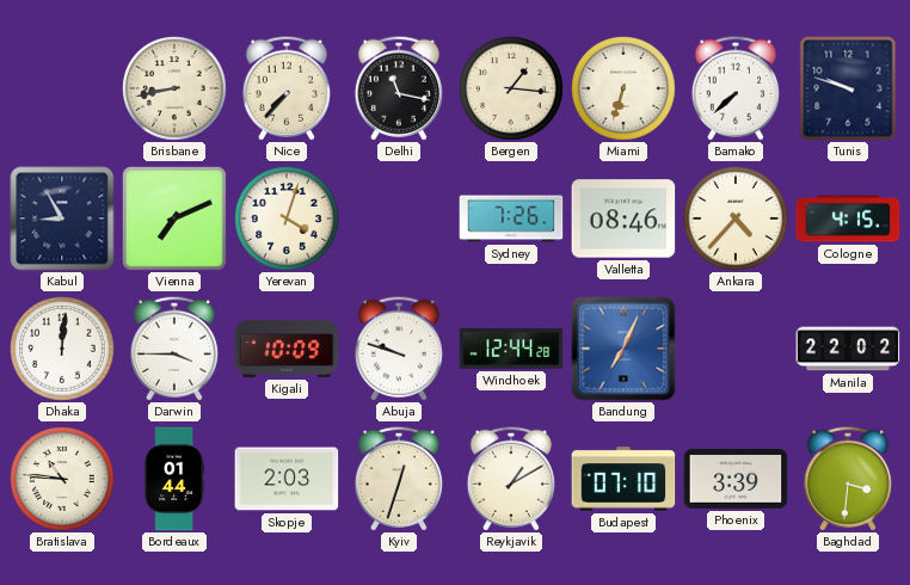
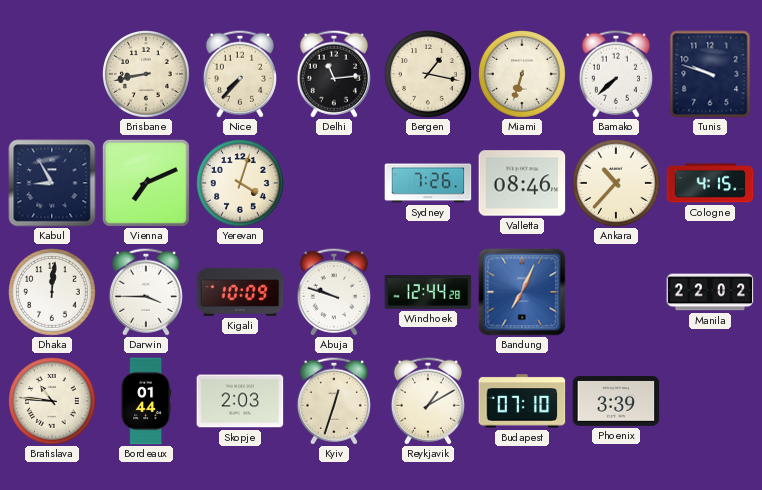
Delhi: 11:17 -> 11:14
Bergen: 1:16 -> 1:17
Ankara: 4:37 -> 10:37
Baghdad: 3:31 -> none
